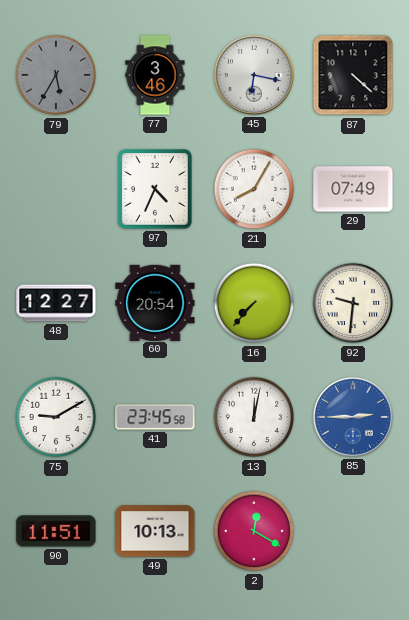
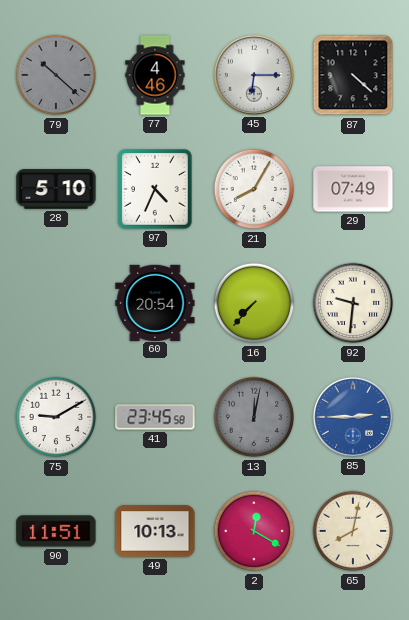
79: 5:35 -> 10:22
77: 3:46 -> 4:46
45: 6:17 -> 6:15
28: none -> 5:10
48: 12:27 -> none
13 dial: white -> grey
65: none -> 8:02
